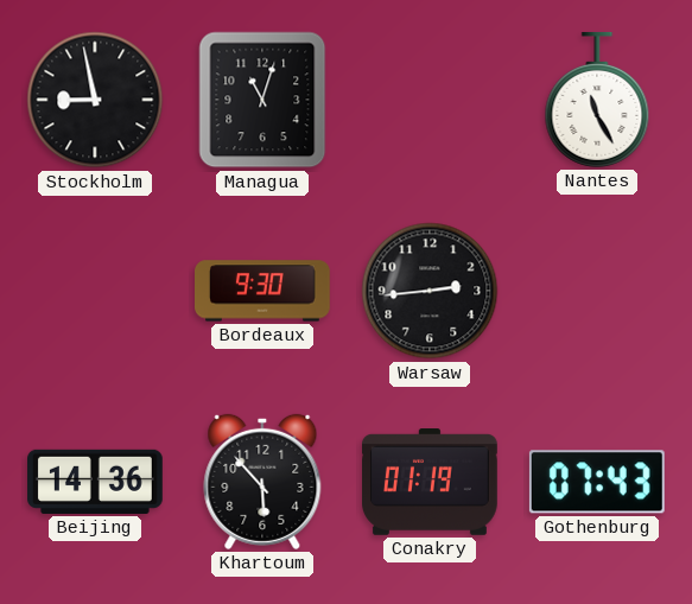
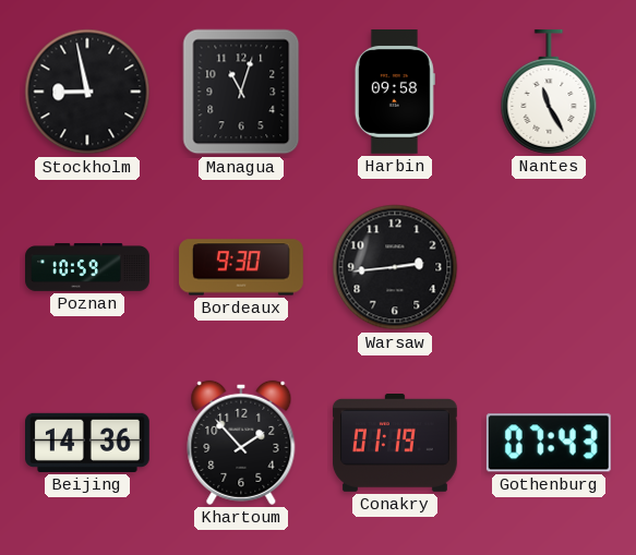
Harbin: none -> 09:58
Poznan: none -> 10:59
Khartoum: 5:53 -> 1:53
